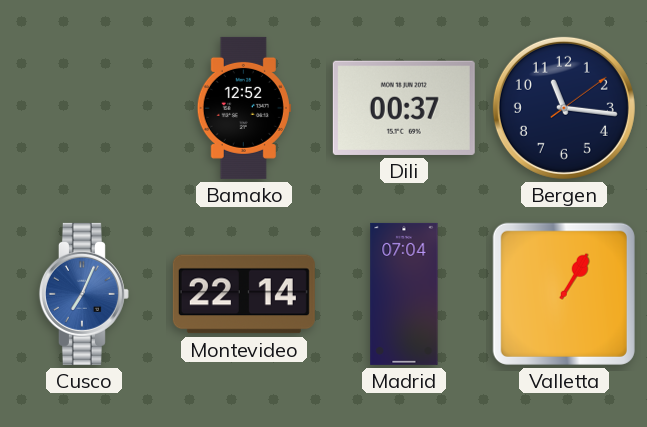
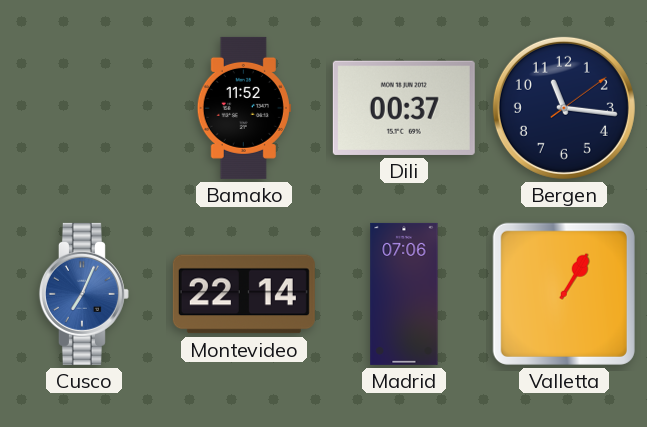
Bamako: 12:52 -> 11:52
Madrid: 07:04 -> 07:06
